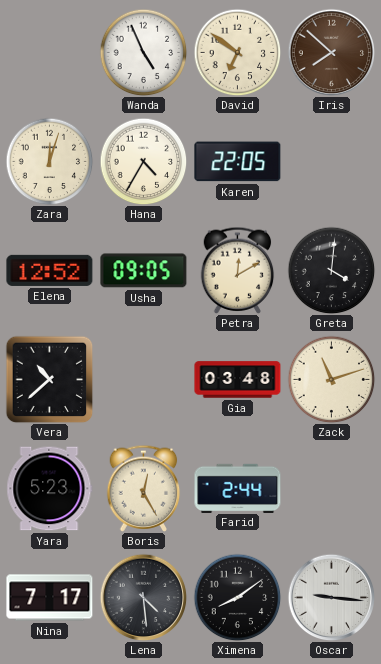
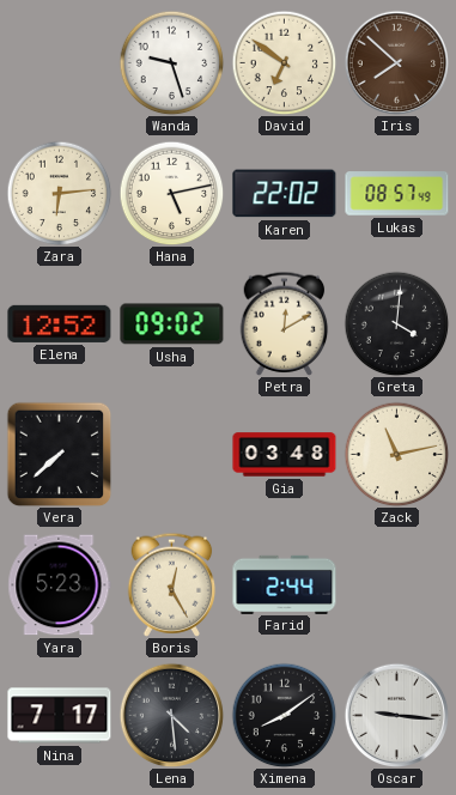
Wanda: 4:56 -> 9:27
Zara: 12:03 -> 6:14
Hana: 4:35 -> 5:13
Karen: 22:05 -> 22:02
Lukas: none -> 08:57
Usha: 09:05 -> 09:02
Vera: 10:38 -> 7:38
Zack: 11:12 -> 11:13
